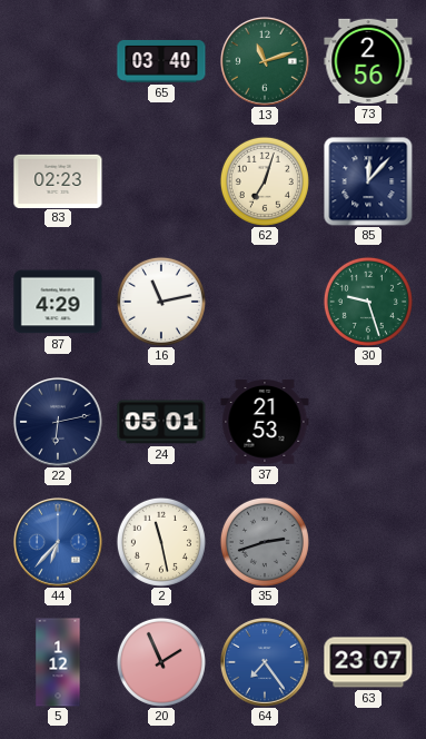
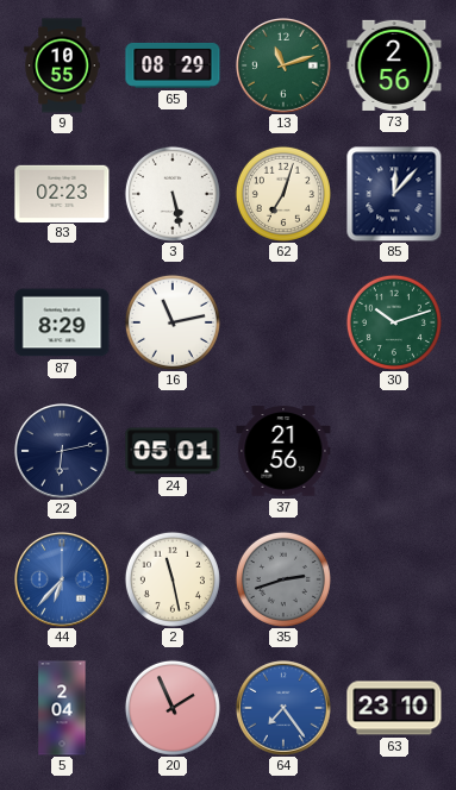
9: none -> 10:55
65: 03:40 -> 08:29
3: none -> 5:28
87: 4:29 -> 8:29
30: 9:27 -> 10:12
37: 21:53 -> 21:56
5: 1:12 -> 2:04
63: 23:07 -> 23:10
